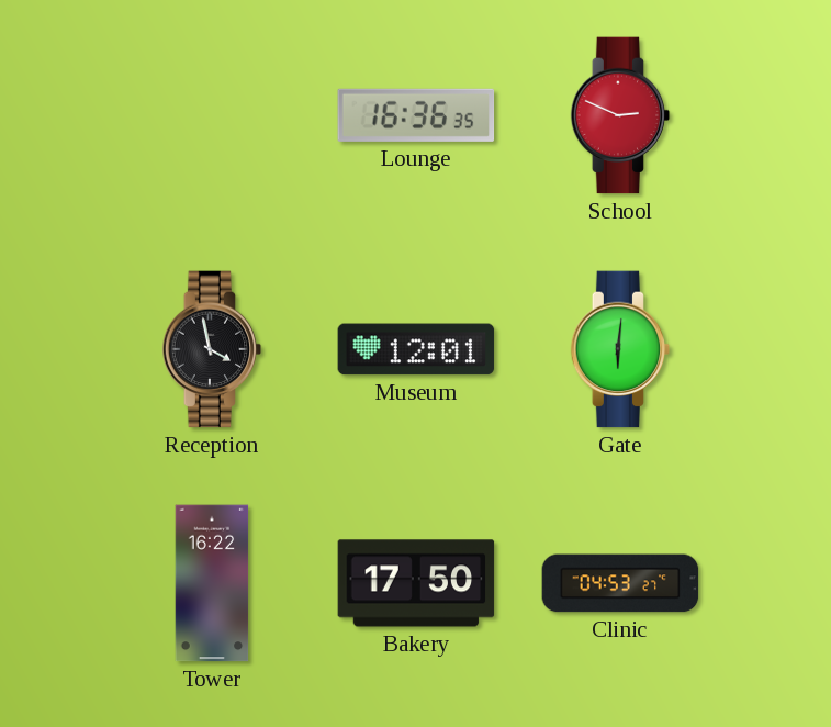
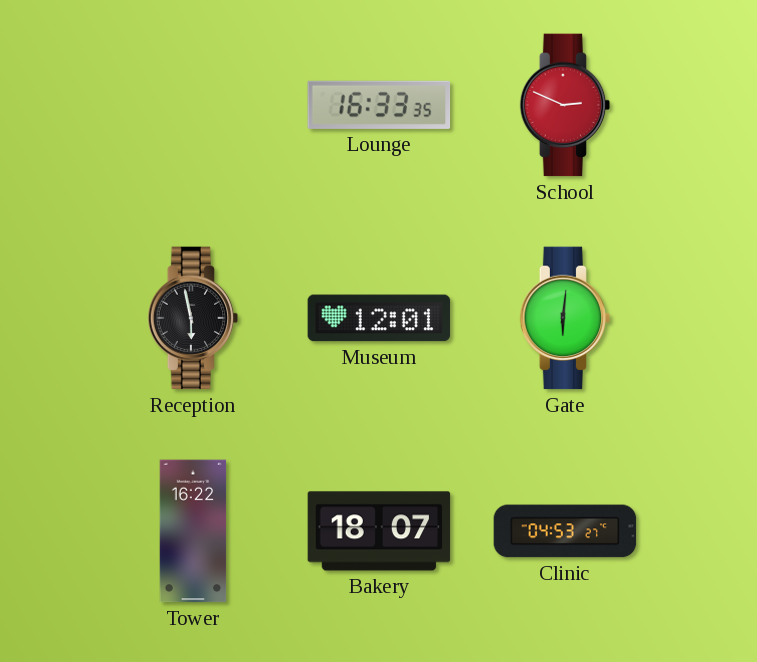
Lounge: 16:36 -> 16:33
Reception: 3:58 -> 5:58
Bakery: 17:50 -> 18:07
